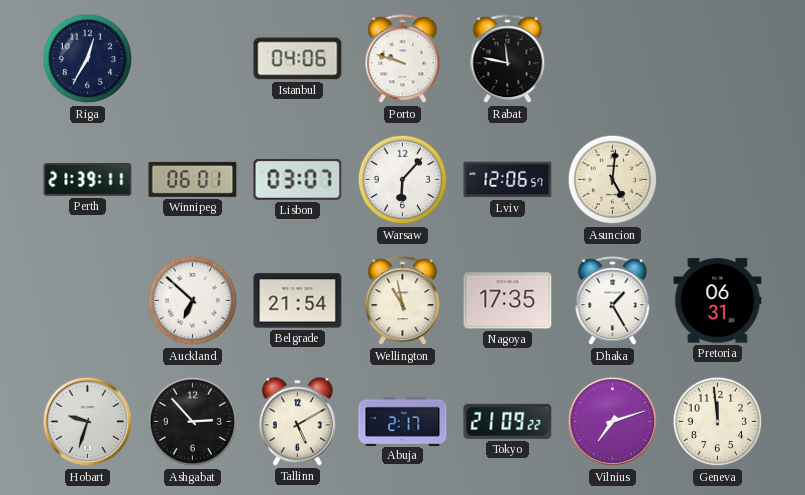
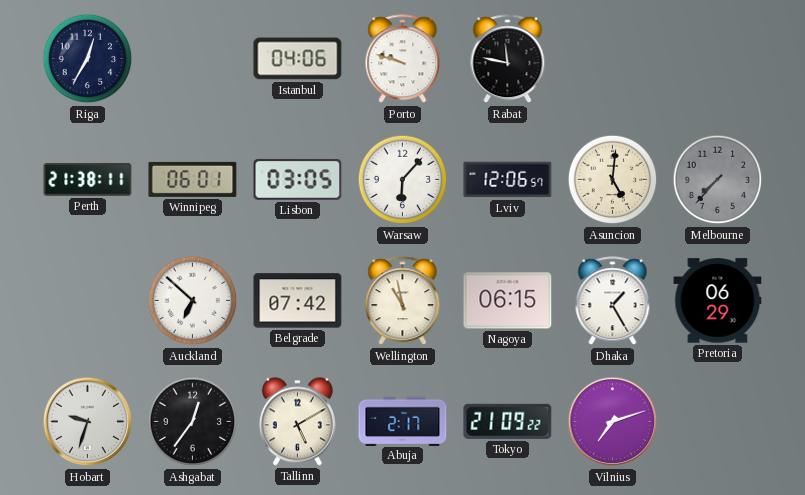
Perth: 21:39 -> 21:38
Lisbon: 03:07 -> 03:05
Melbourne: none -> 7:37
Belgrade: 21:54 -> 07:42
Nagoya: 17:35 -> 06:15
Pretoria: 06:31 -> 06:29
Ashgabat: 2:53 -> 12:36
Geneva: 11:59 -> none
